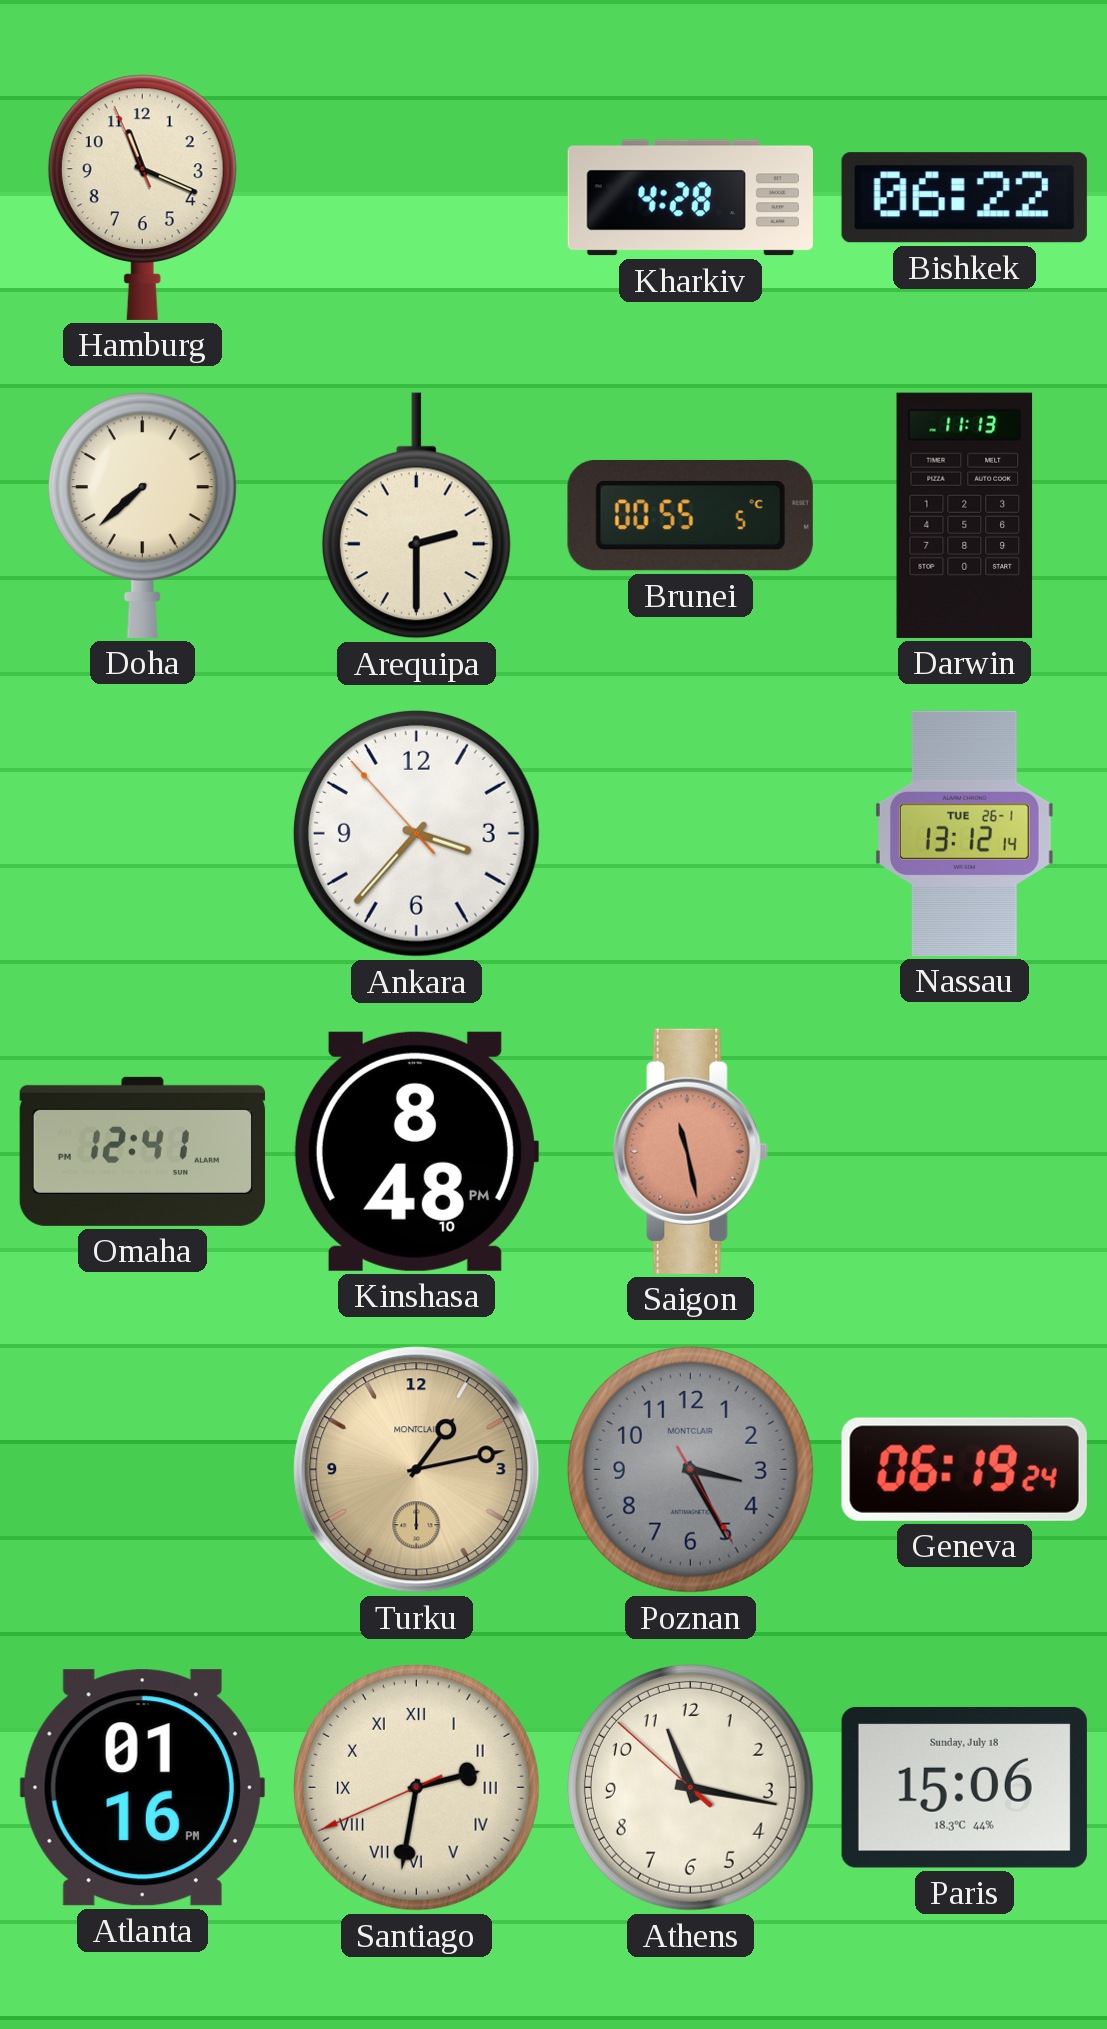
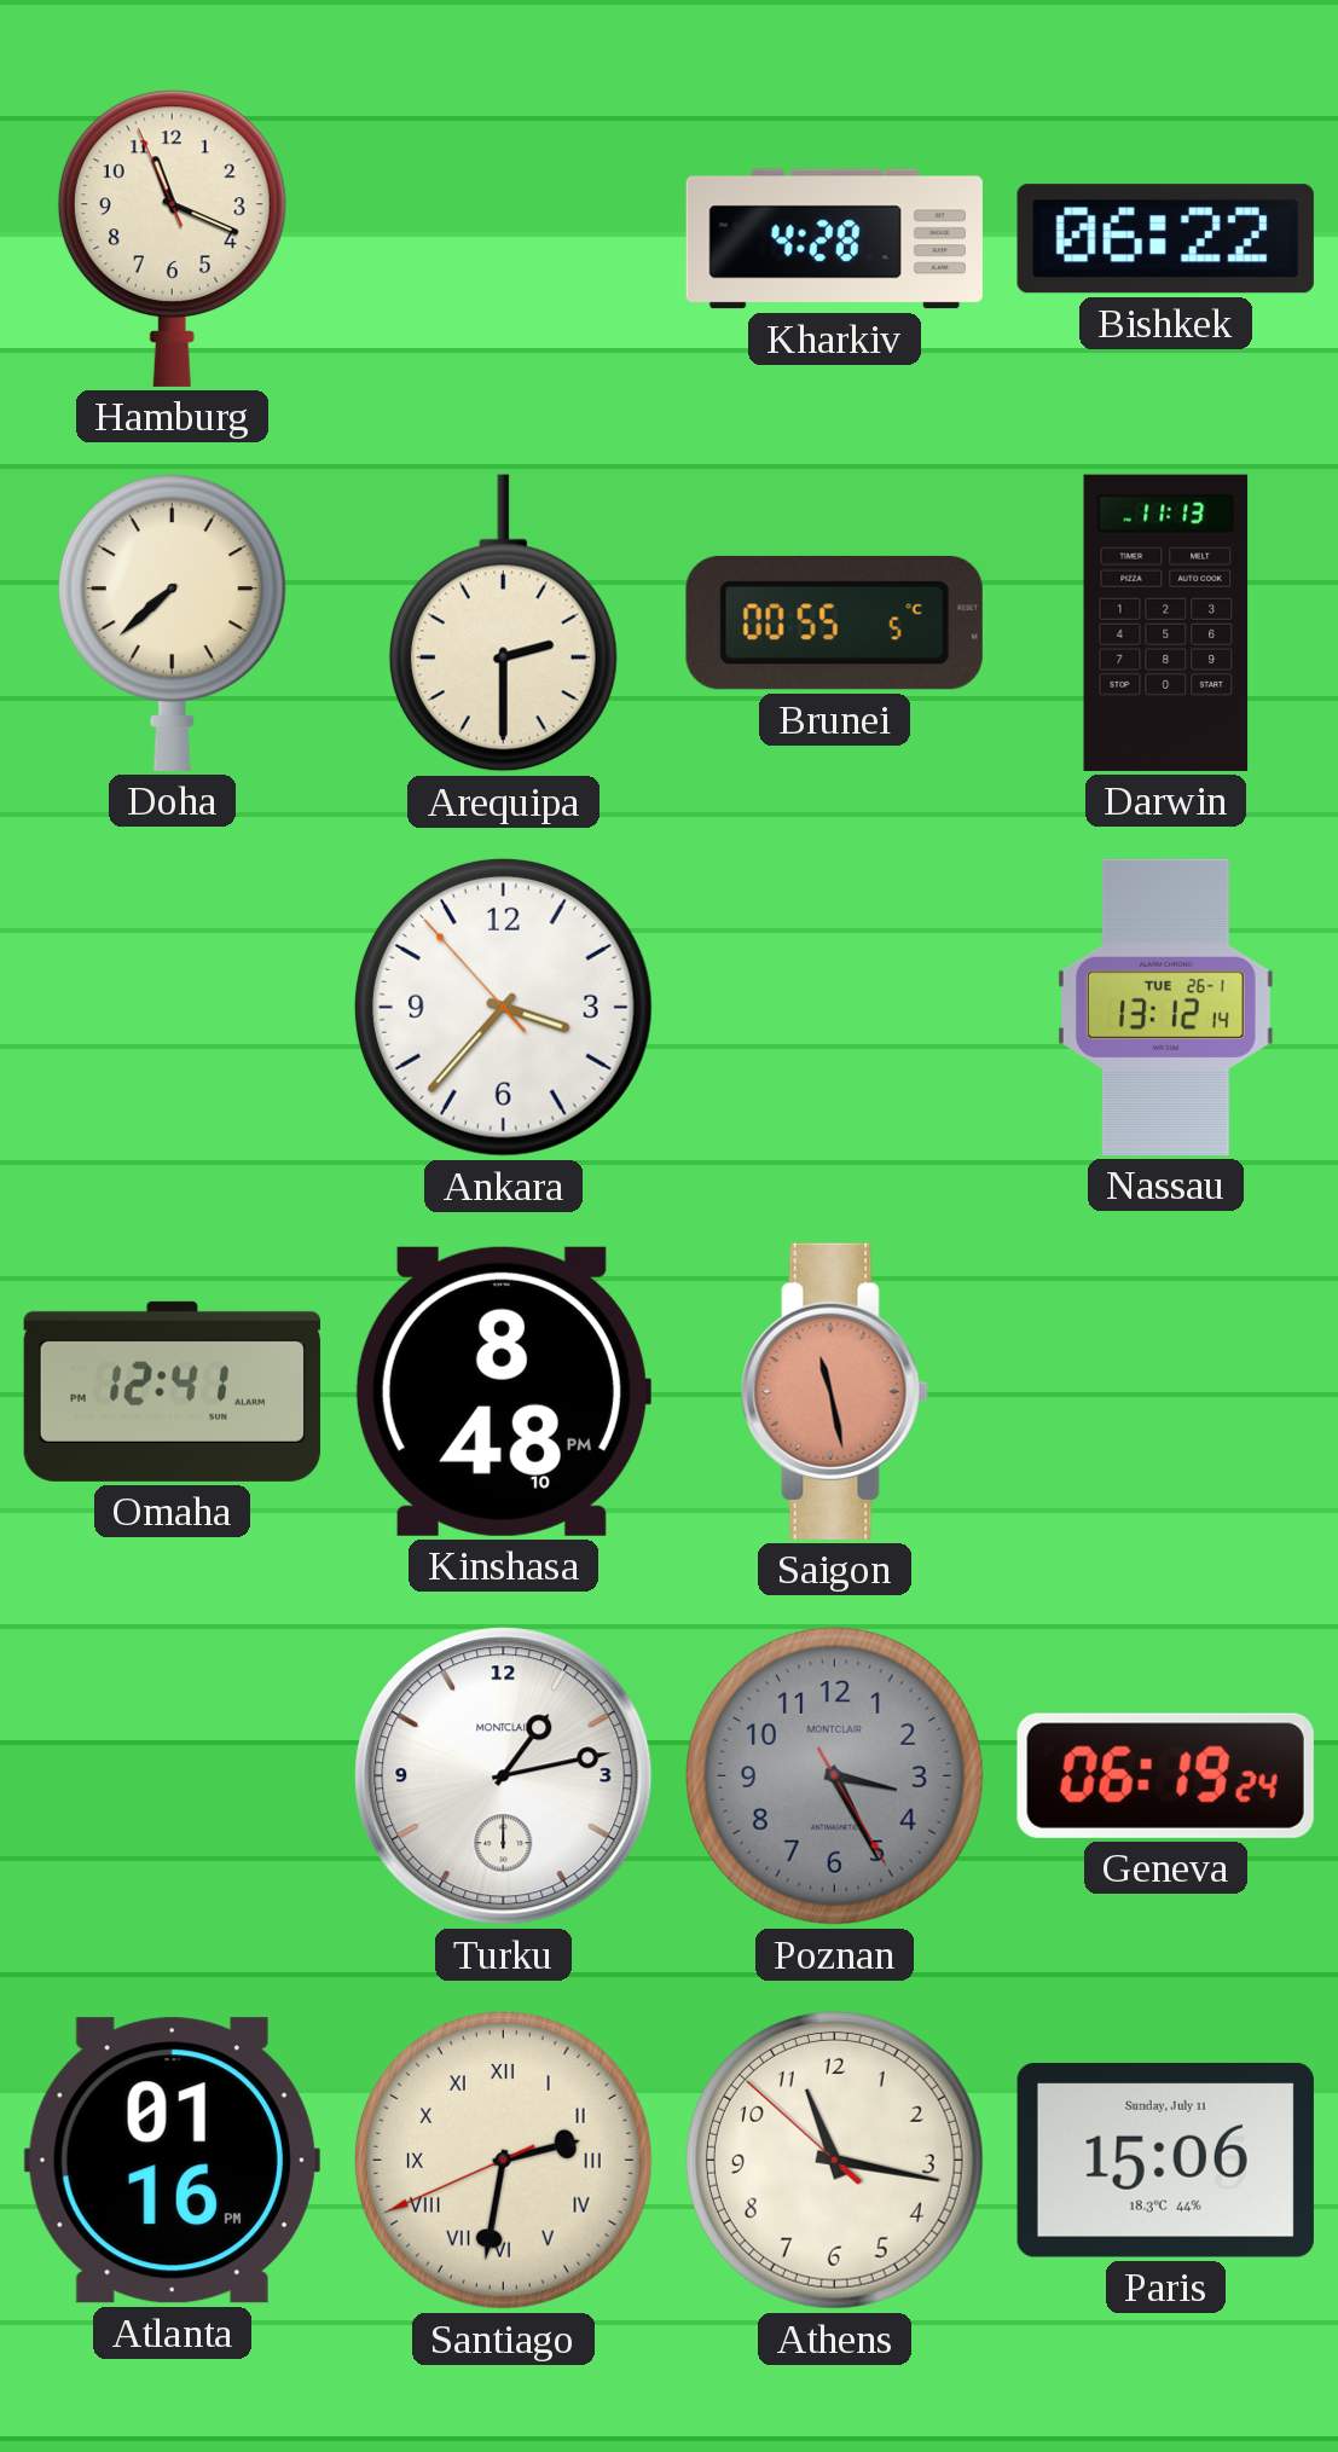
Turku dial: champagne -> white
Paris date: Sunday, July 18 -> Sunday, July 11
